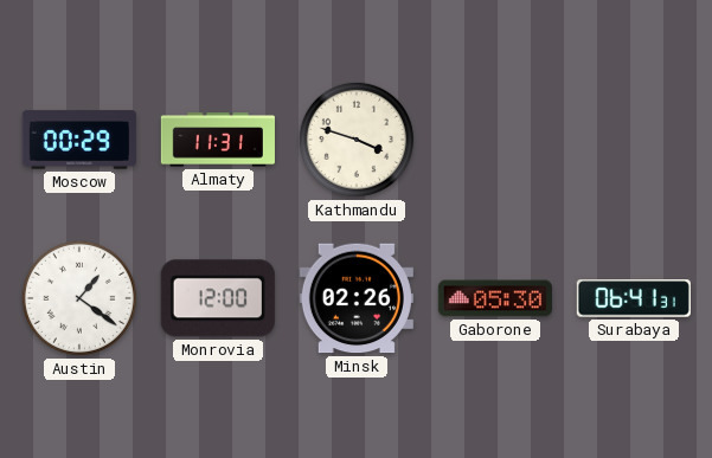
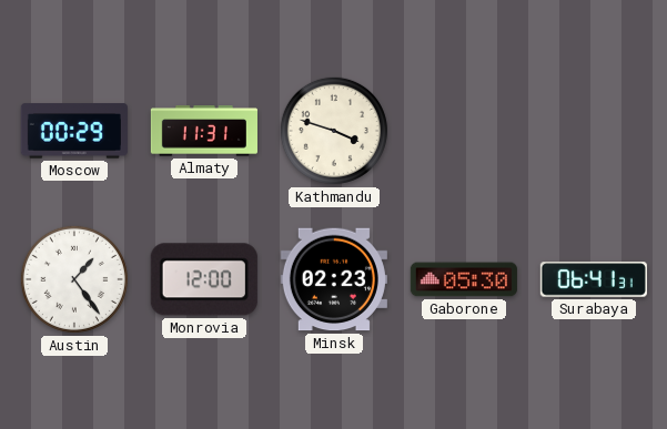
Austin: 1:21 -> 1:24
Minsk: 02:26 -> 02:23
